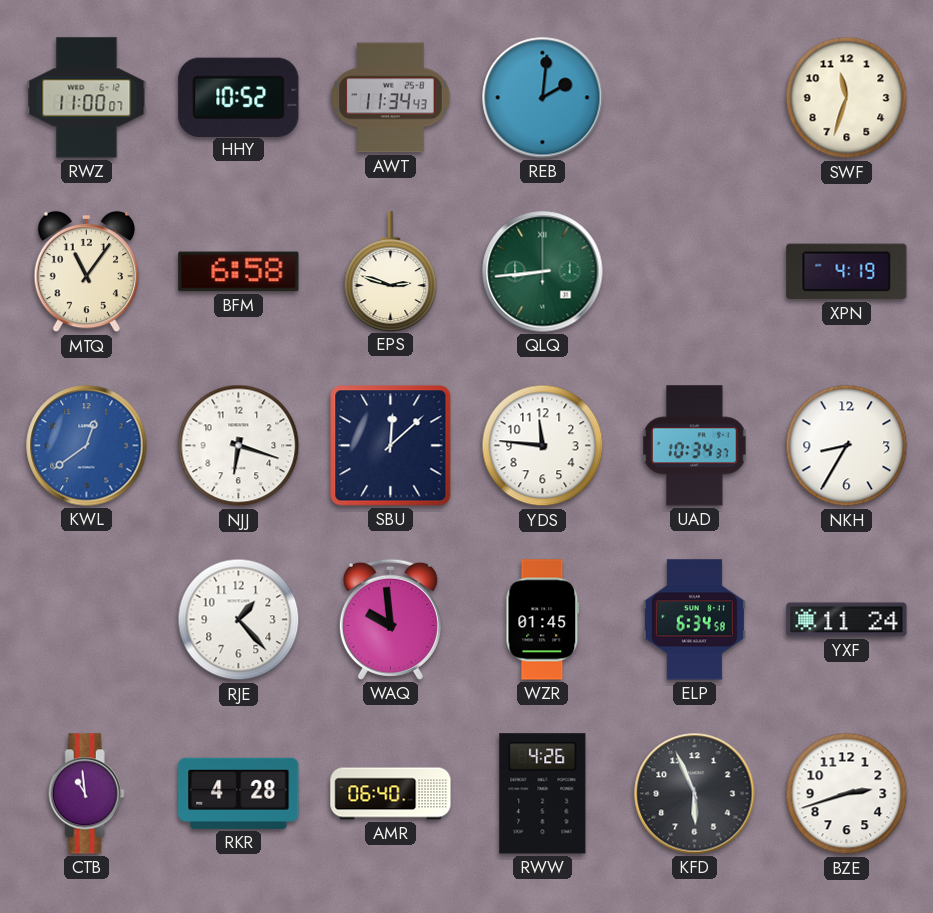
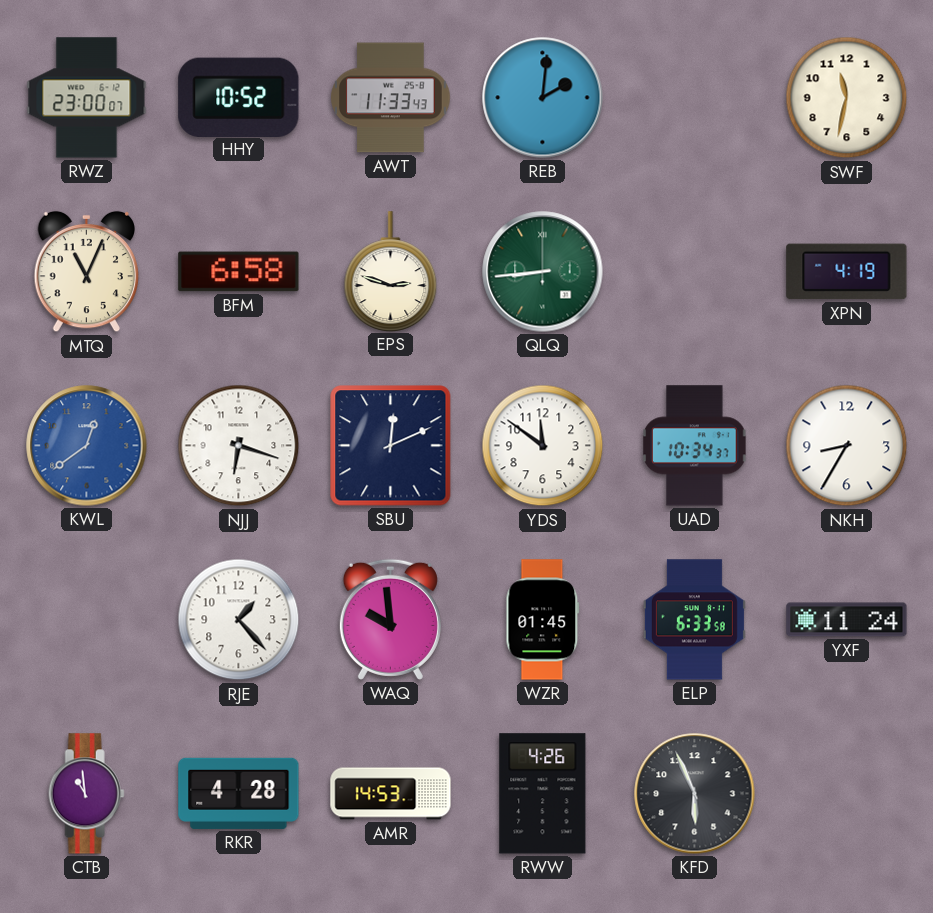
RWZ: 11:00 -> 23:00
AWT: 11:34 -> 11:33
SWF: 11:33 -> 11:32
MTQ: 11:06 -> 11:04
SBU: 12:08 -> 12:11
YDS: 11:46 -> 11:51
ELP: 6:34 -> 6:33
AMR: 06:40 -> 14:53
BZE: 2:42 -> none
